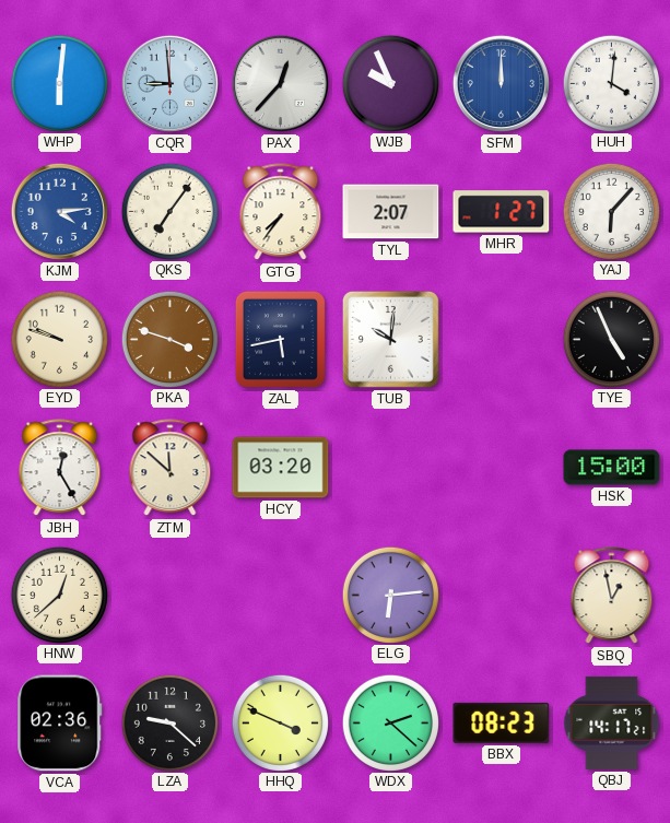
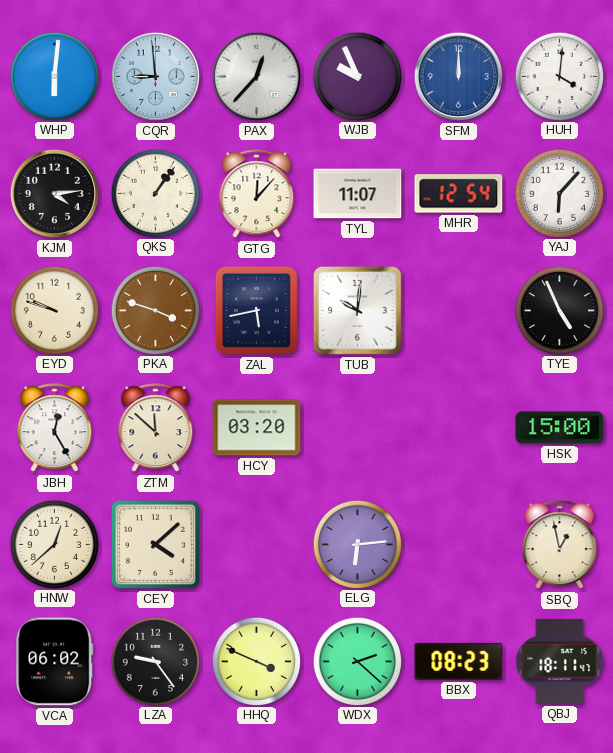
KJM dial: blue -> black
QKS: 7:06 -> 1:06
GTG: 7:36 -> 12:07
TYL: 2:07 -> 11:07
MHR: 1:27 -> 12:54
CEY: none -> 4:08
VCA: 02:36 -> 06:02
LZA: 9:22 -> 9:24
QBJ: 14:17 -> 18:11
